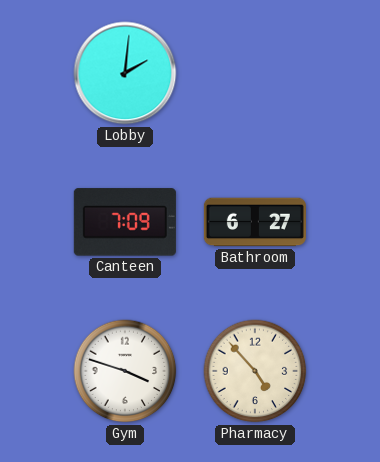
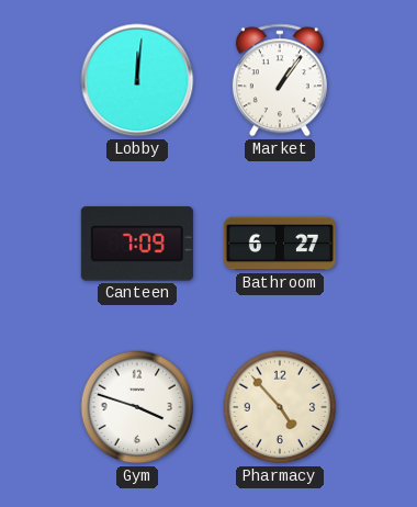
Lobby: 2:01 -> 12:01
Market: none -> 1:06
